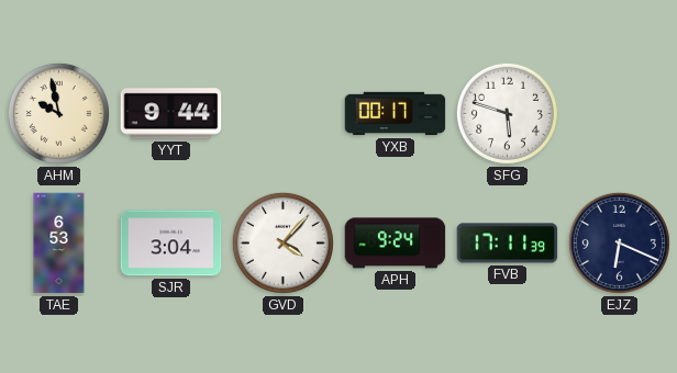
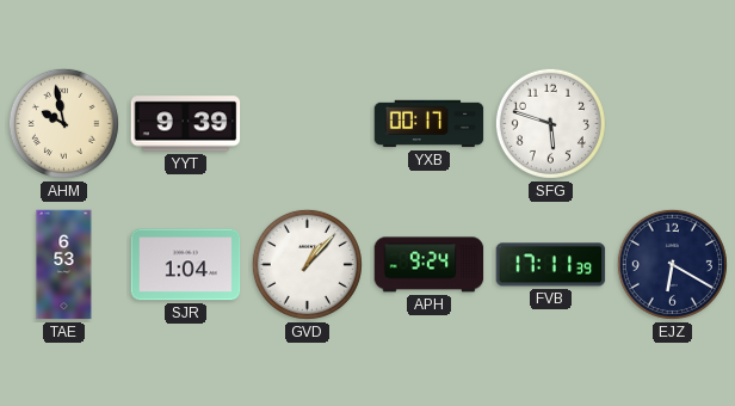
YYT: 9:44 -> 9:39
SJR: 3:04 -> 1:04
GVD: 4:07 -> 1:07
EJZ: 6:19 -> 6:20
